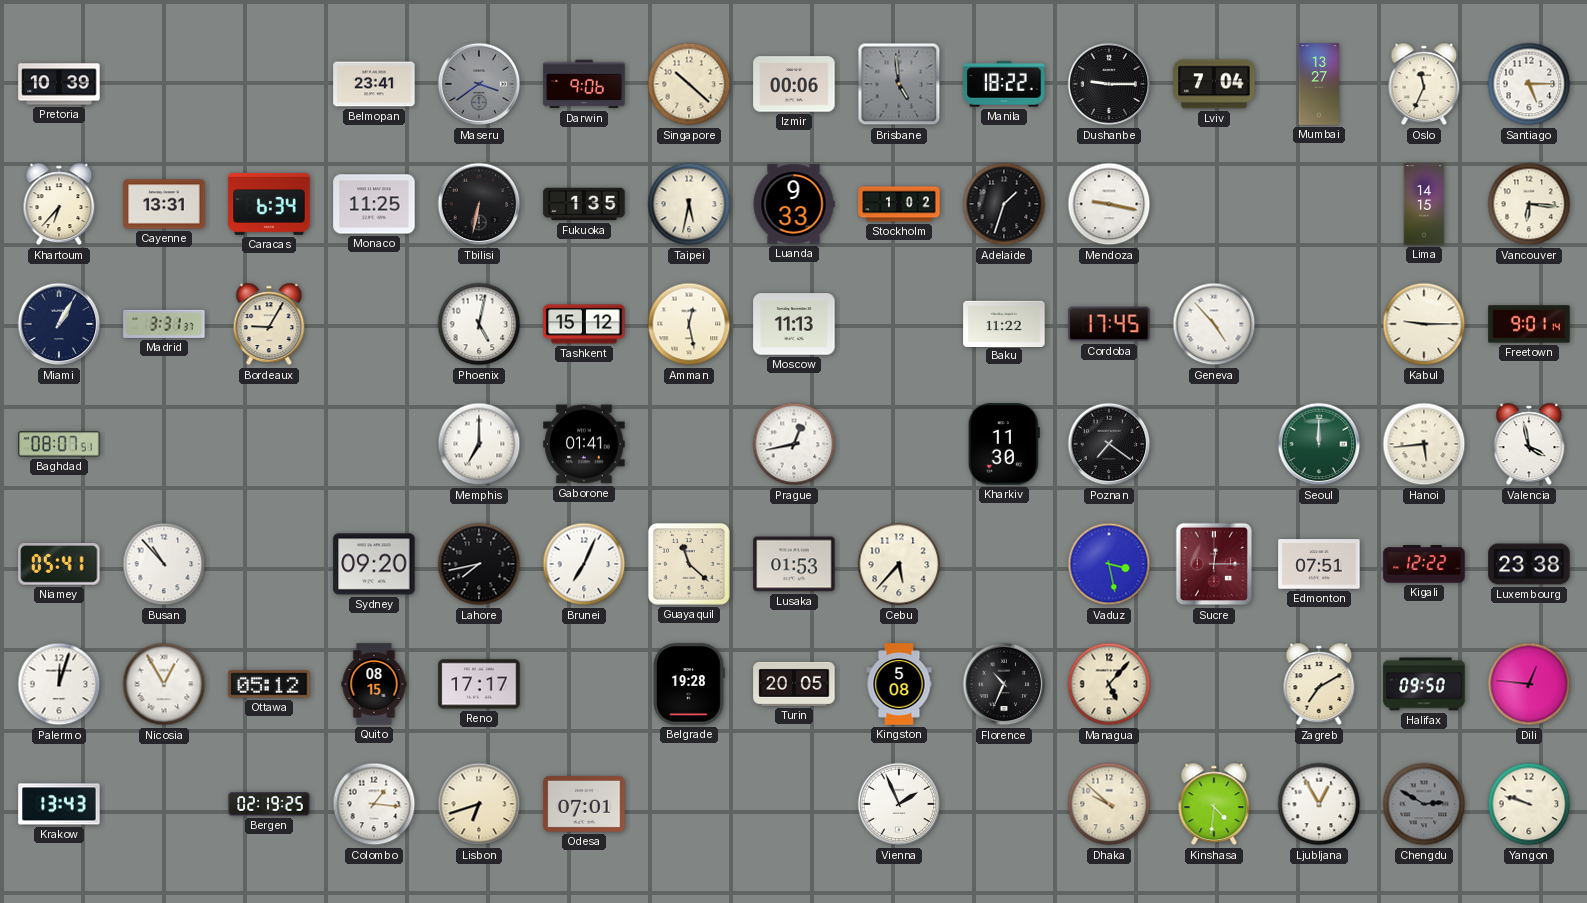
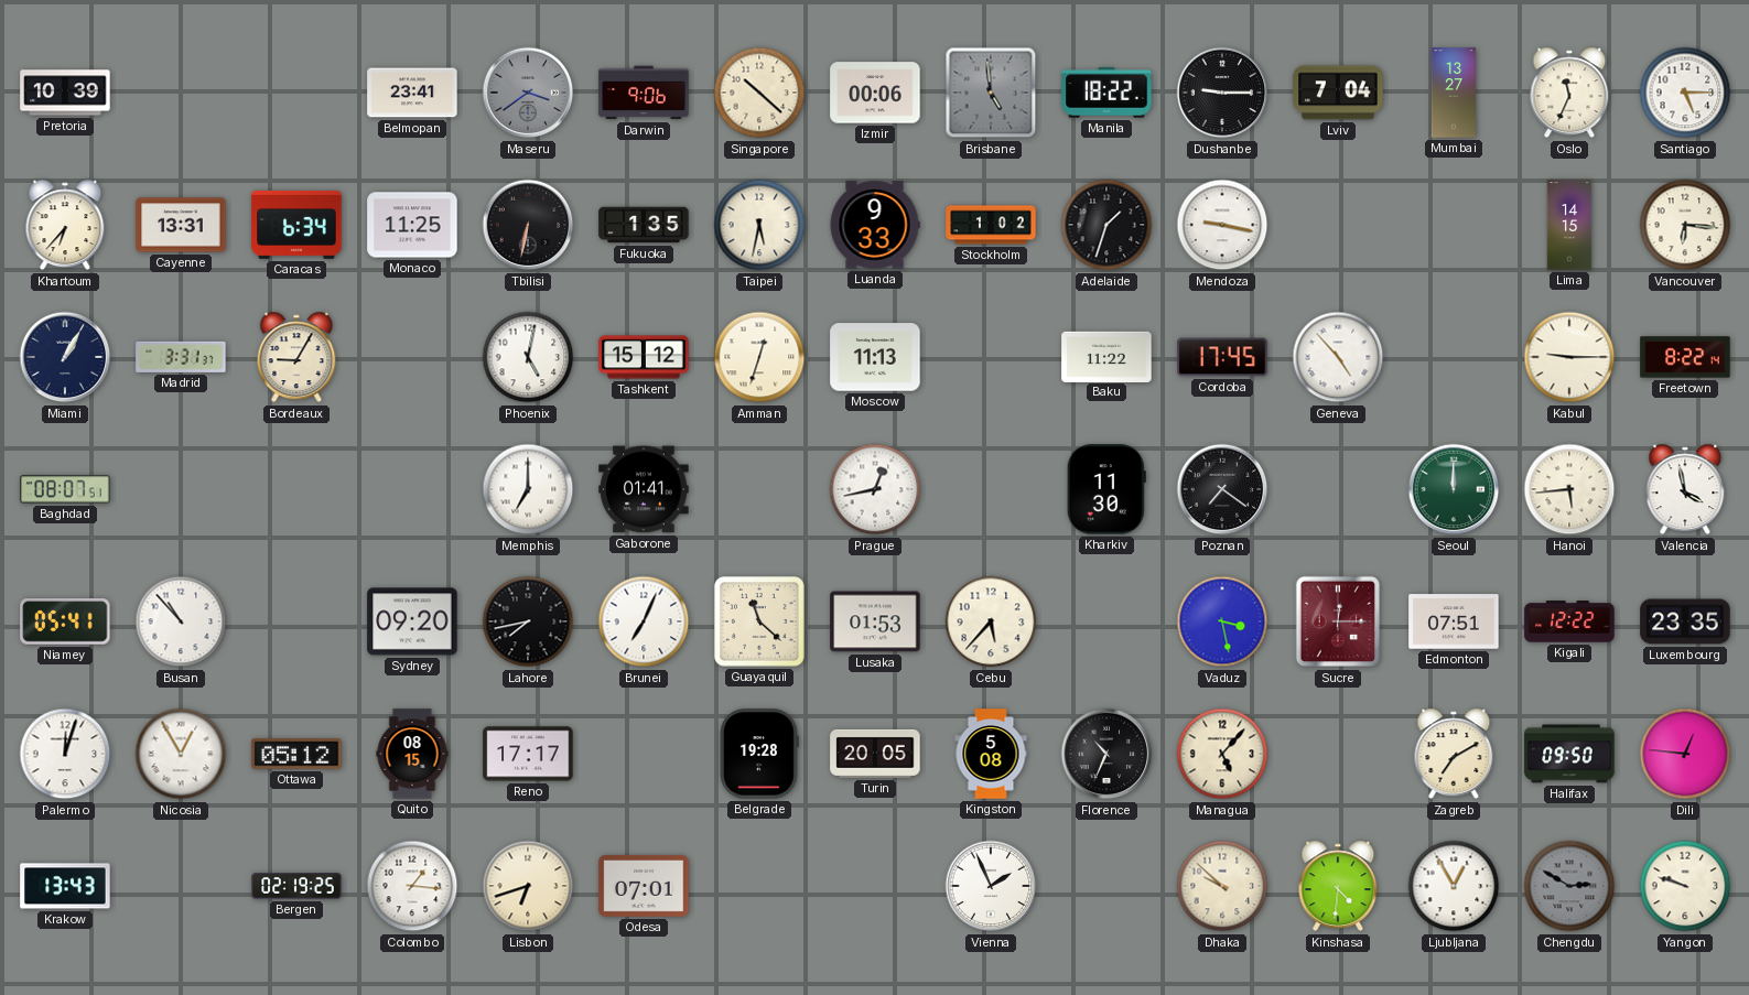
Amman: 12:28 -> 12:33
Freetown: 9:01 -> 8:22
Luxembourg: 23:38 -> 23:35
